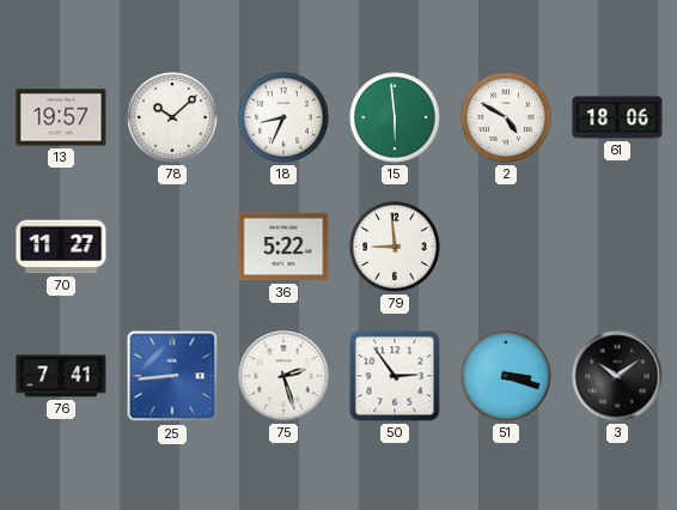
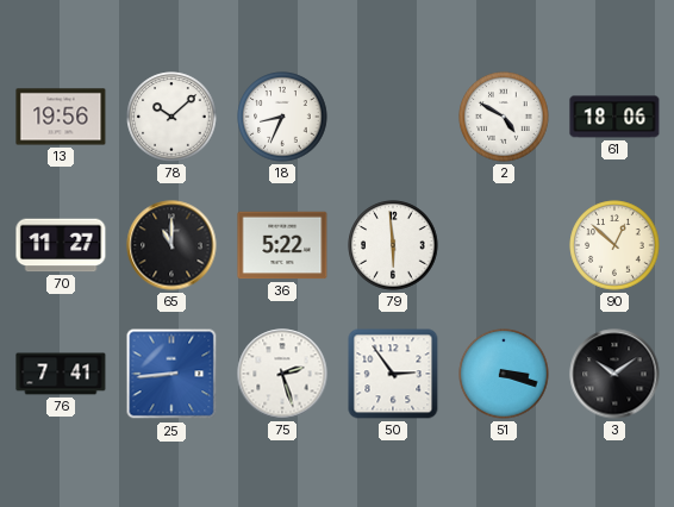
13: 19:57 -> 19:56
15: 5:59 -> none
65: none -> 11:00
79: 8:59 -> 5:59
90: none -> 12:52
